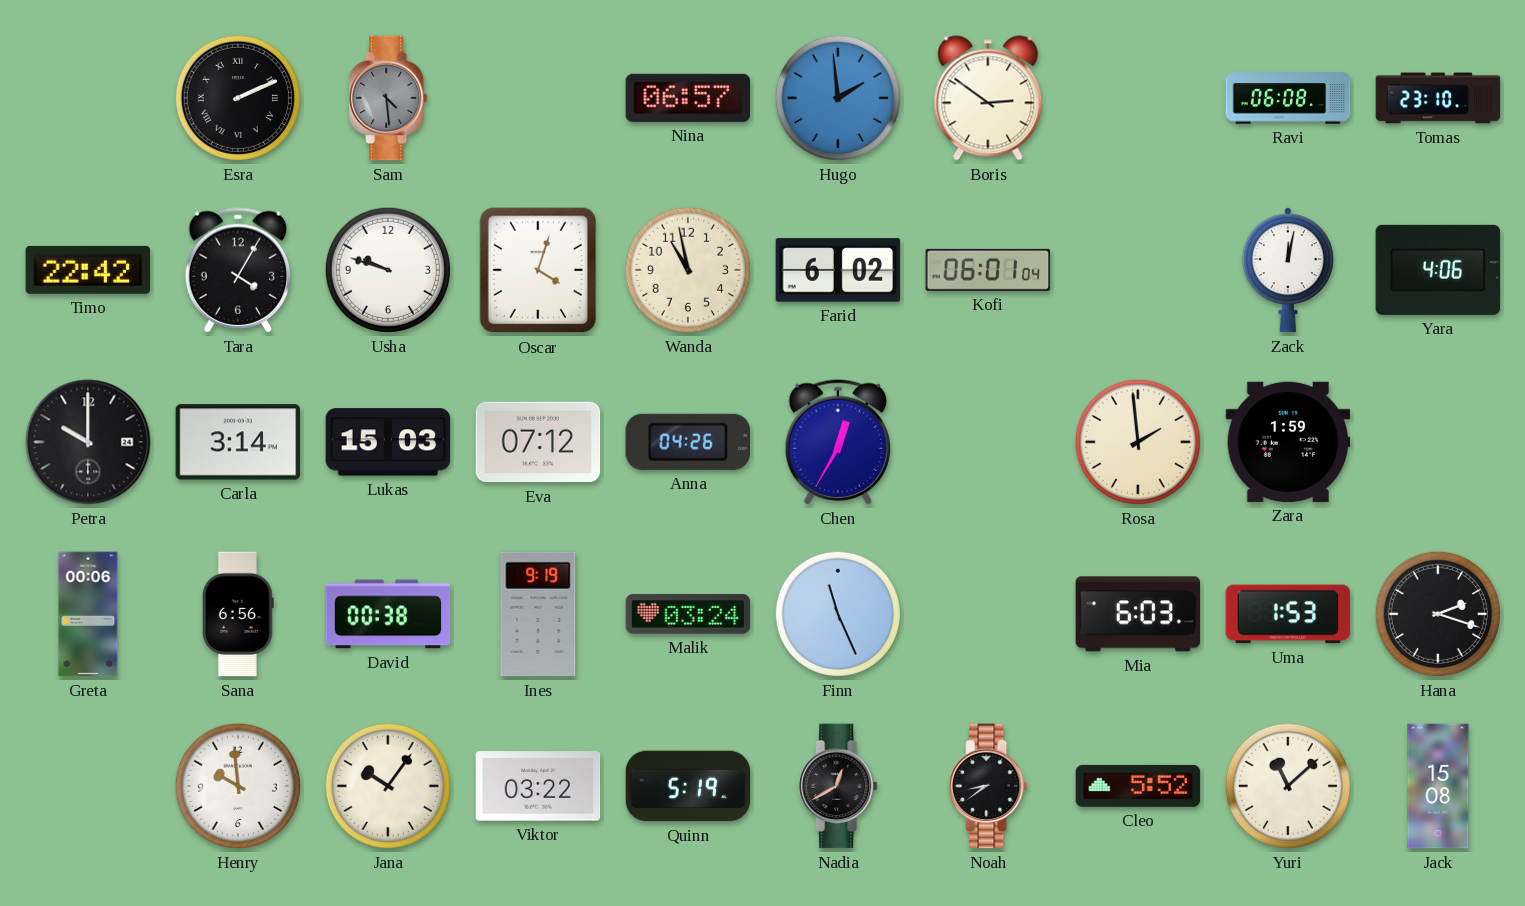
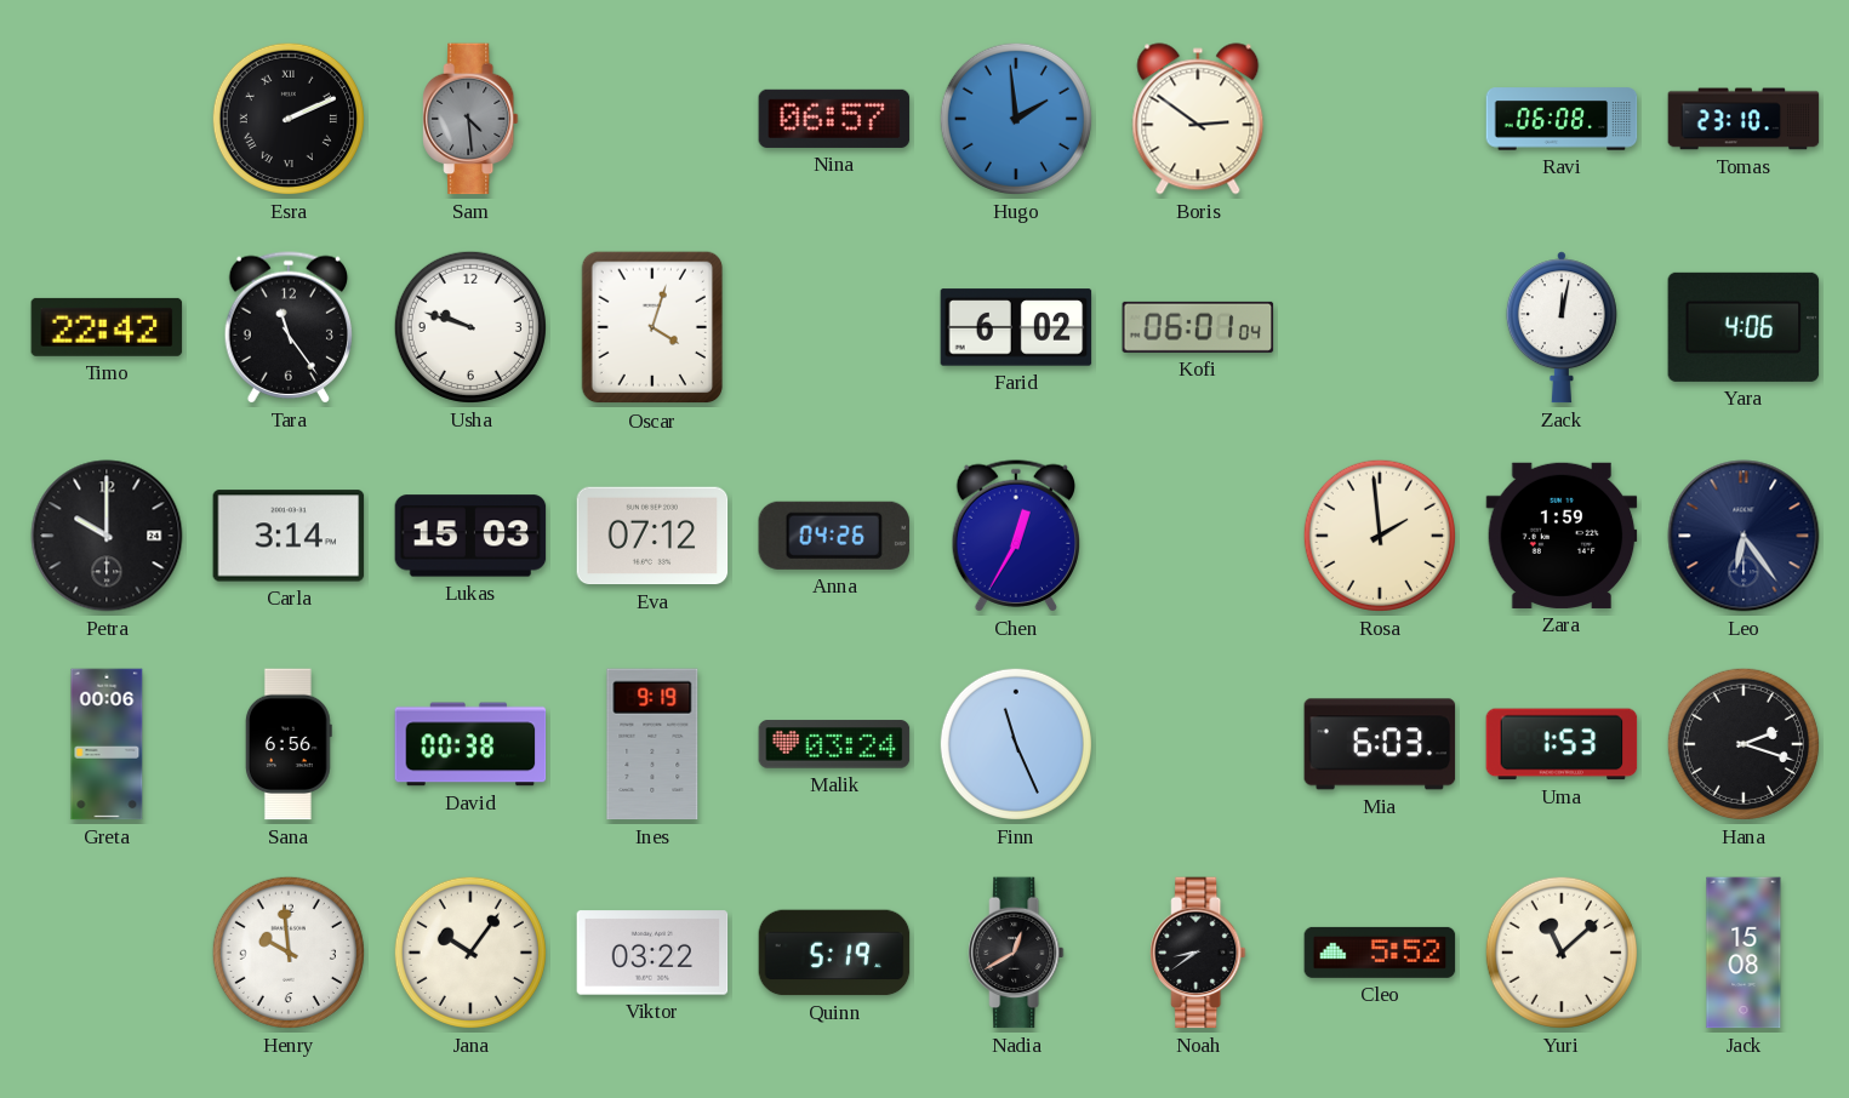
Tara: 4:05 -> 11:24
Wanda: 10:58 -> none
Leo: none -> 6:24
